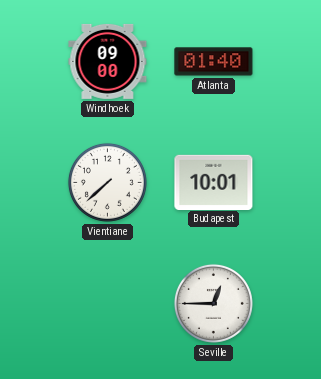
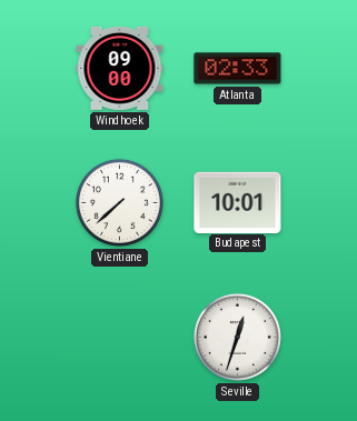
Atlanta: 01:40 -> 02:33
Seville: 12:45 -> 12:33
